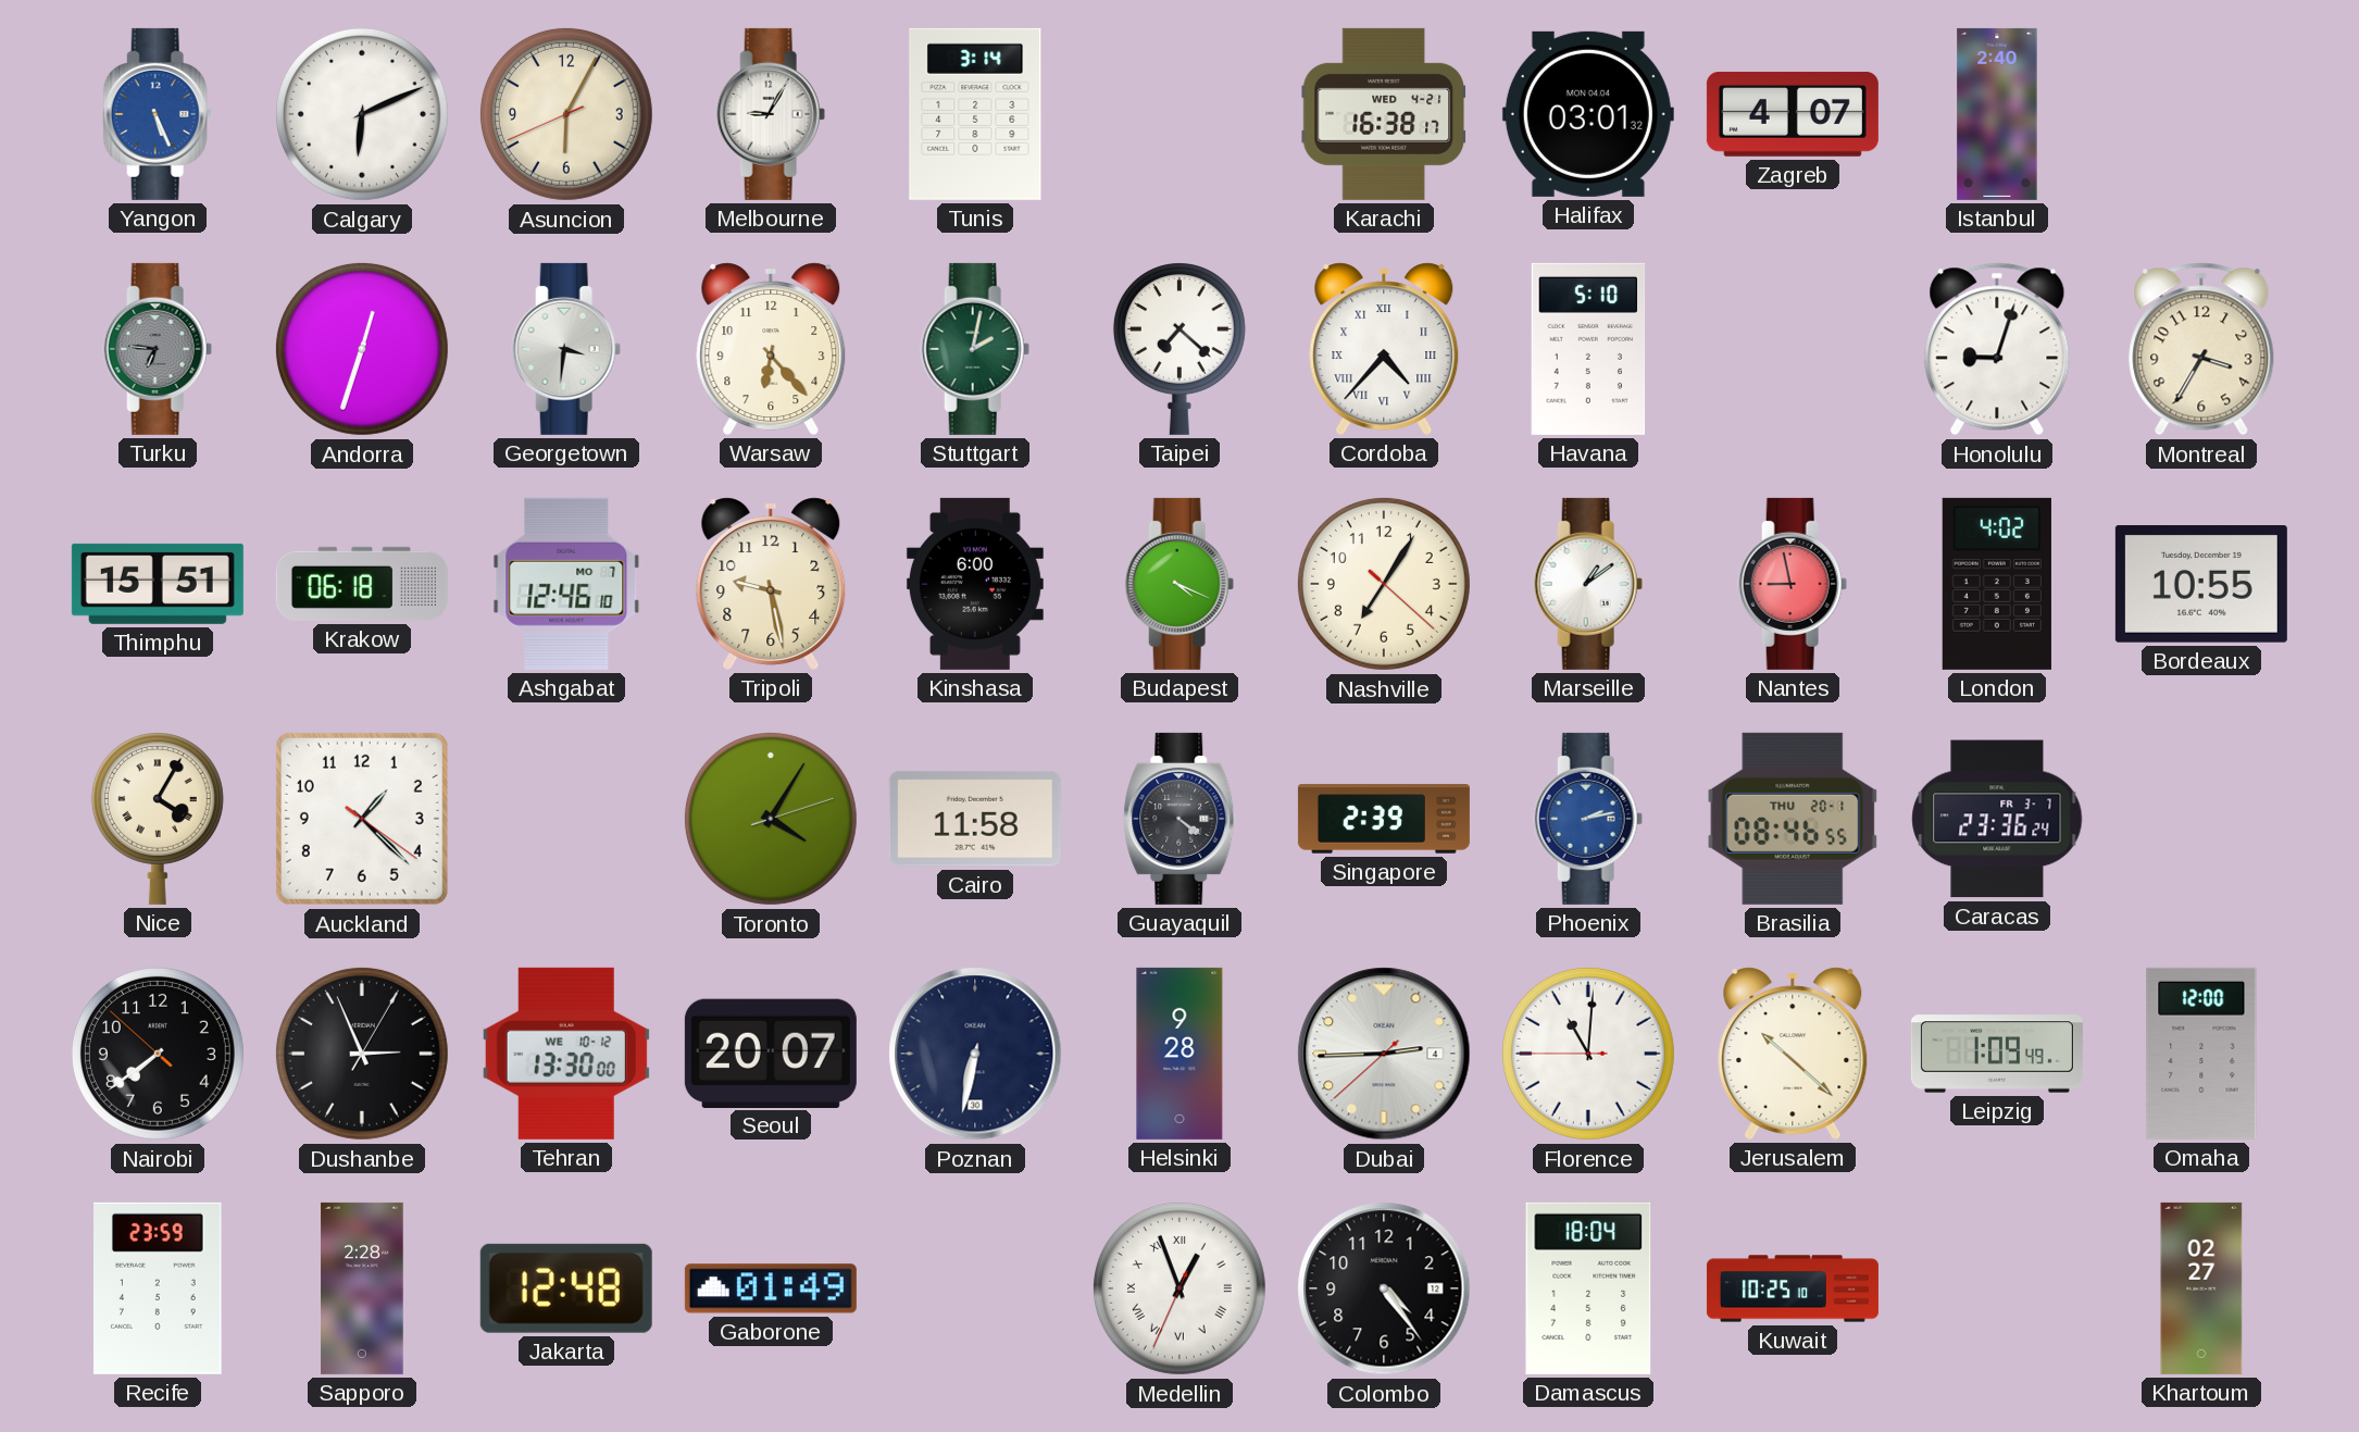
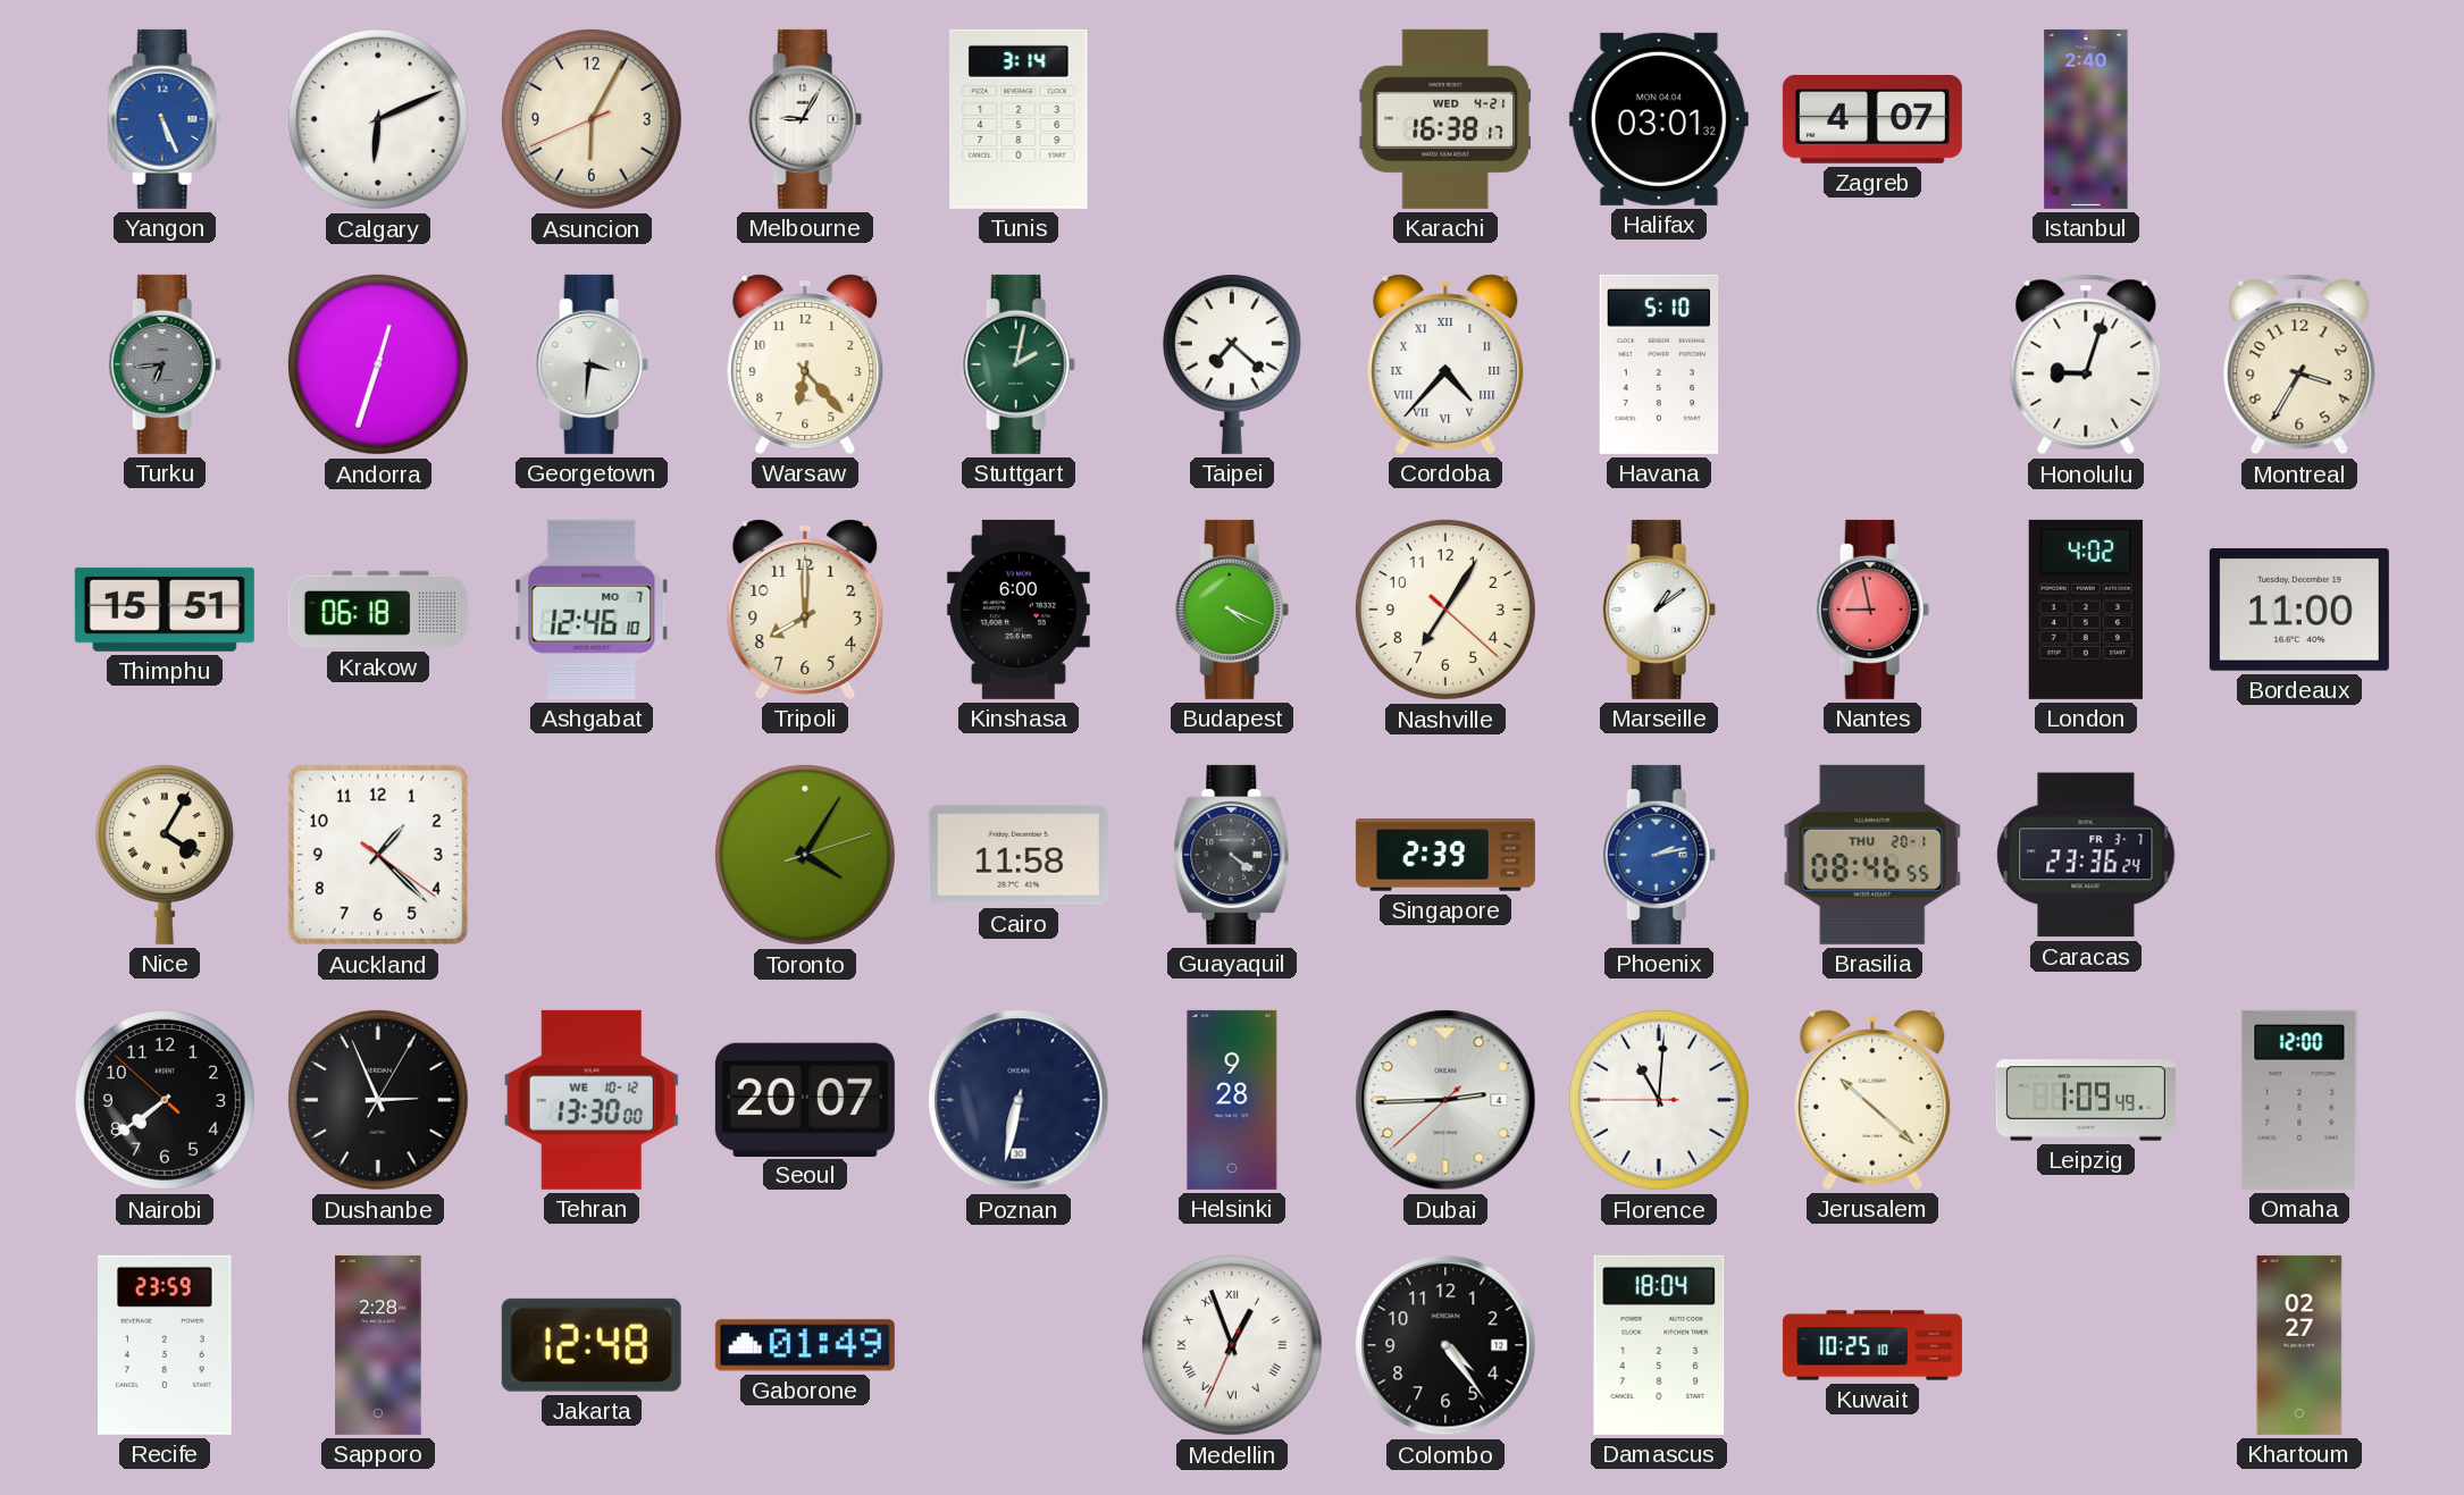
Turku: 6:46 -> 6:44
Tripoli: 9:28 -> 8:00
Bordeaux: 10:55 -> 11:00
